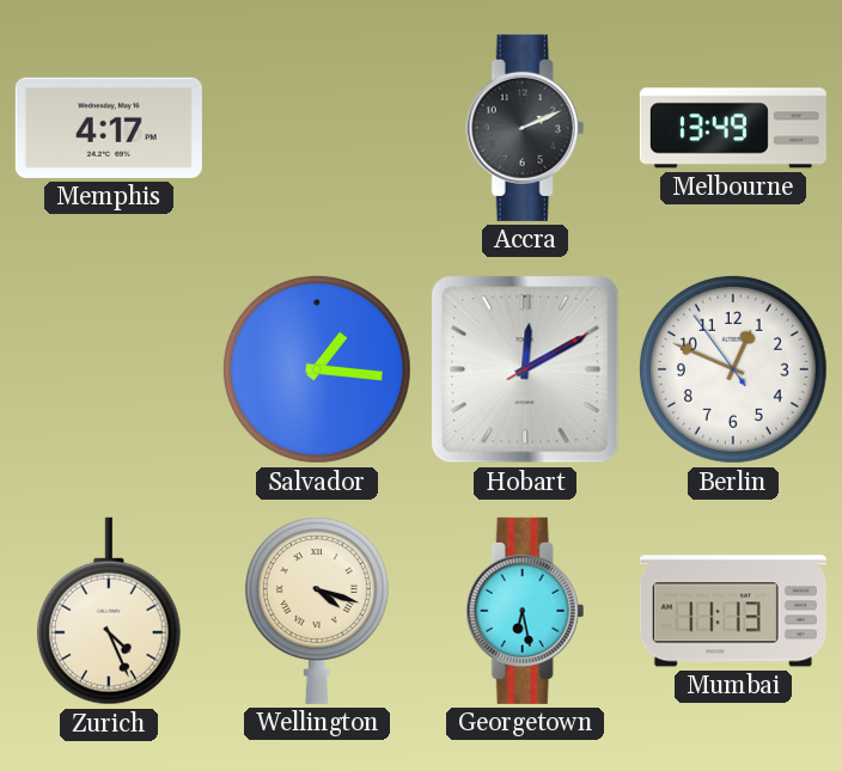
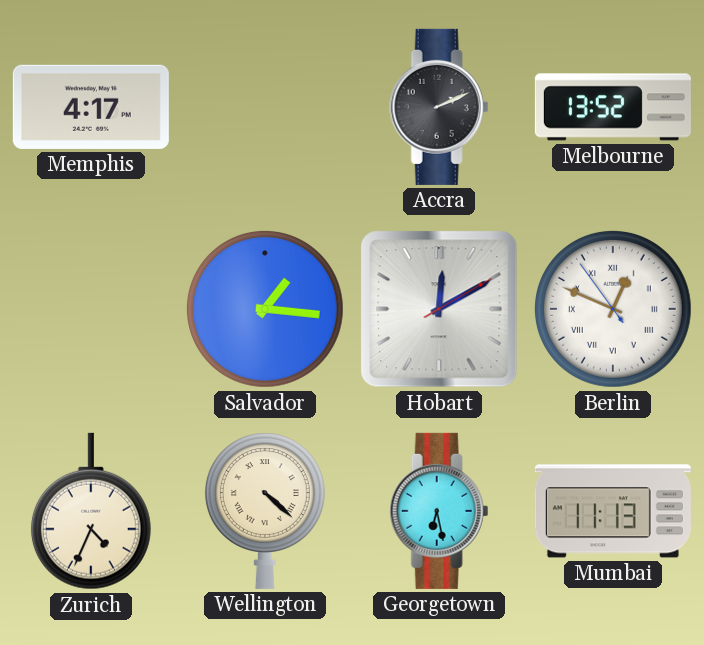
Melbourne: 13:49 -> 13:52
Berlin numerals: Arabic -> Roman
Zurich: 4:26 -> 4:34
Wellington: 4:18 -> 4:22
